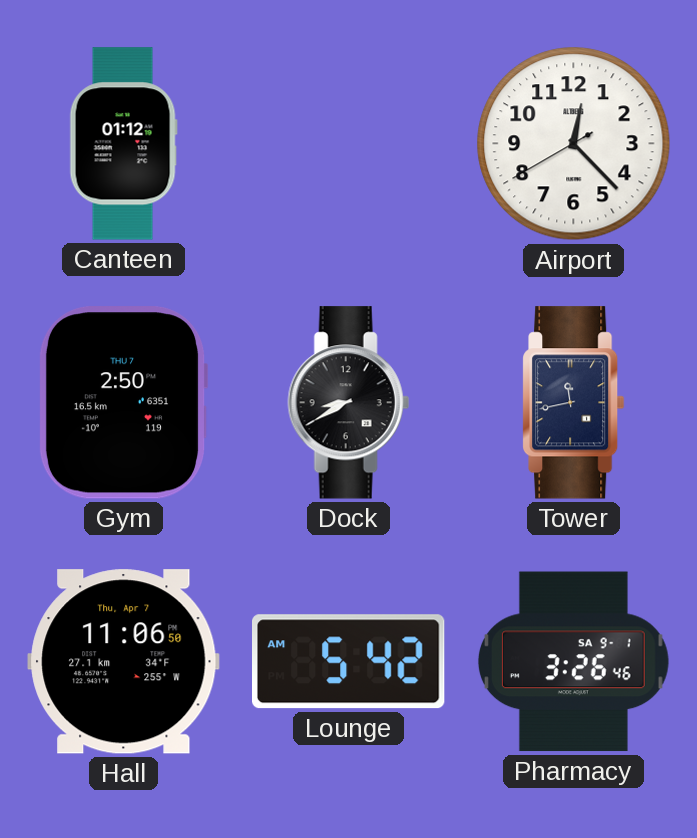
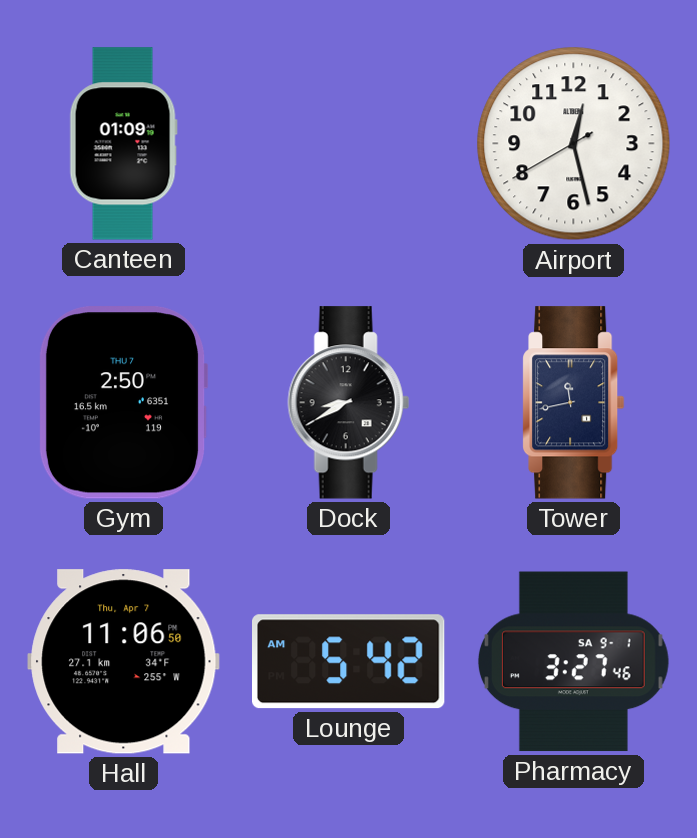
Canteen: 01:12 -> 01:09
Airport: 12:22 -> 12:27
Pharmacy: 3:26 -> 3:27
